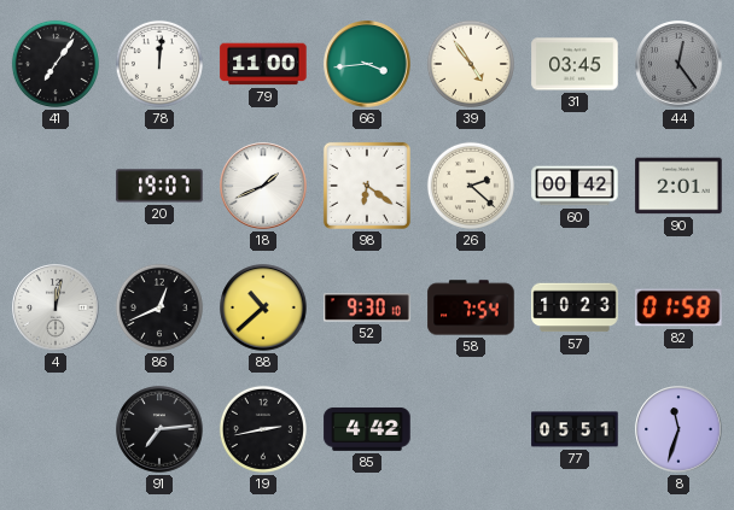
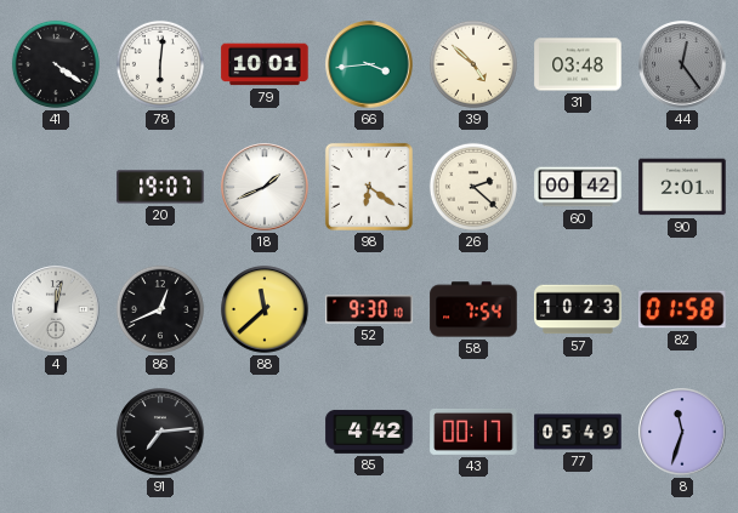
41: 7:06 -> 4:21
78: 12:01 -> 6:01
79: 11:00 -> 10:01
39: 4:54 -> 4:52
31: 03:45 -> 03:48
88: 10:38 -> 11:38
19: 2:43 -> none
43: none -> 00:17
77: 05:51 -> 05:49
